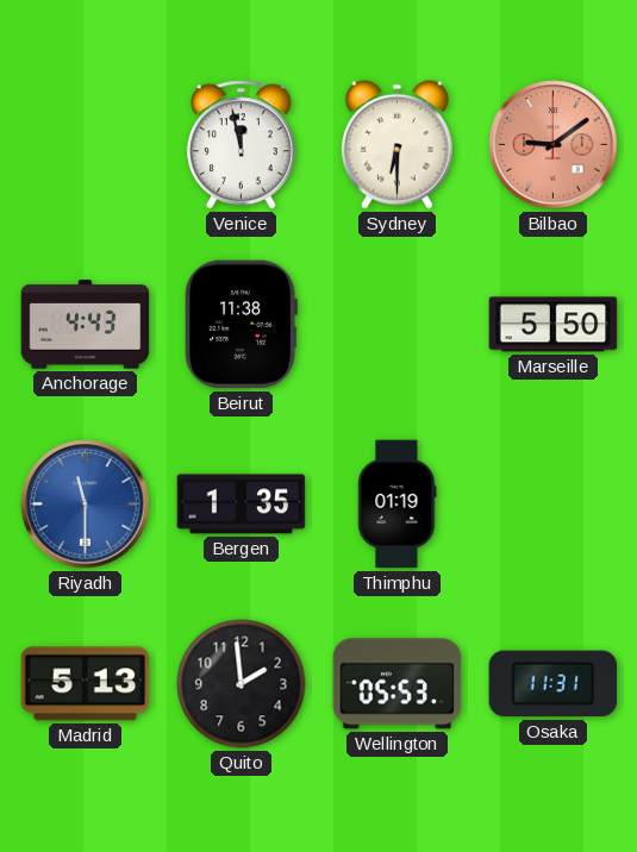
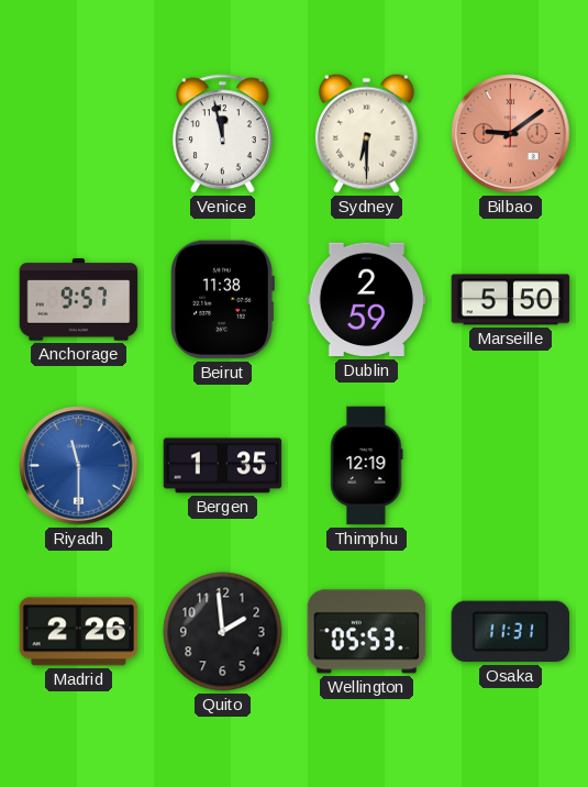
Anchorage: 4:43 -> 9:57
Dublin: none -> 2:59
Thimphu: 01:19 -> 12:19
Madrid: 5:13 -> 2:26
